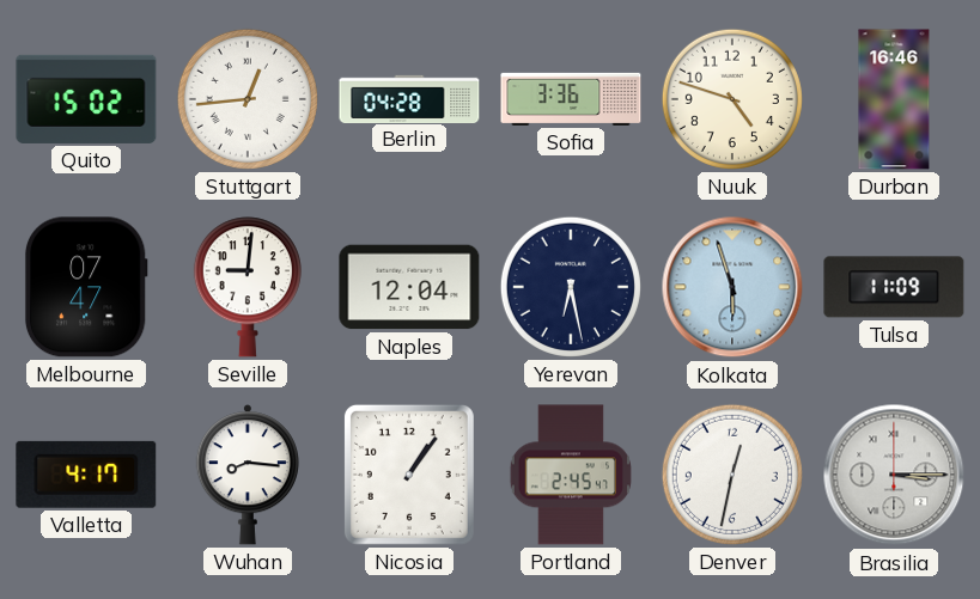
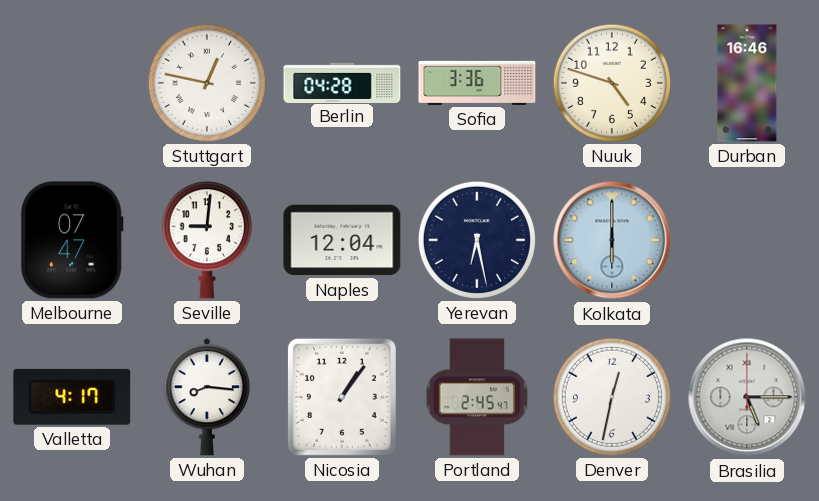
Quito: 15:02 -> none
Stuttgart: 12:44 -> 12:47
Kolkata: 5:57 -> 6:00
Tulsa: 11:09 -> none
Brasilia: 3:15 -> 5:15
